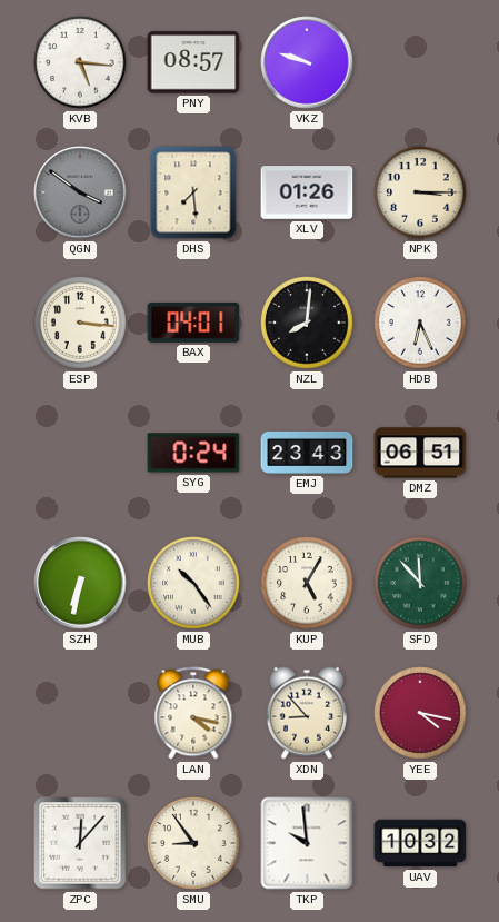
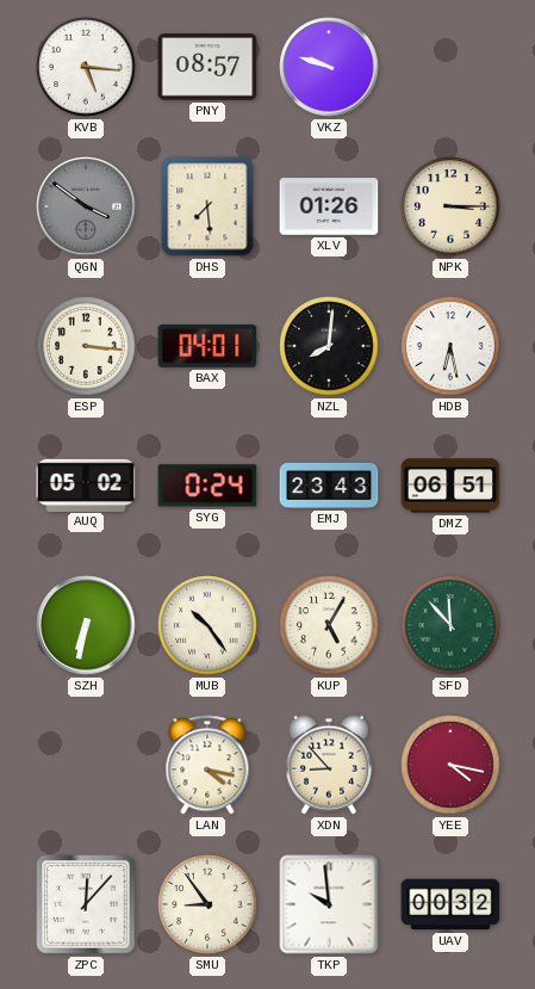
HDB: 6:26 -> 6:28
AUQ: none -> 05:02
UAV: 10:32 -> 00:32
